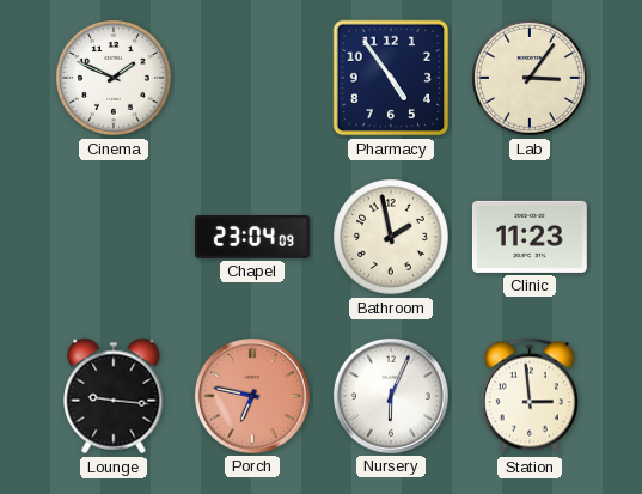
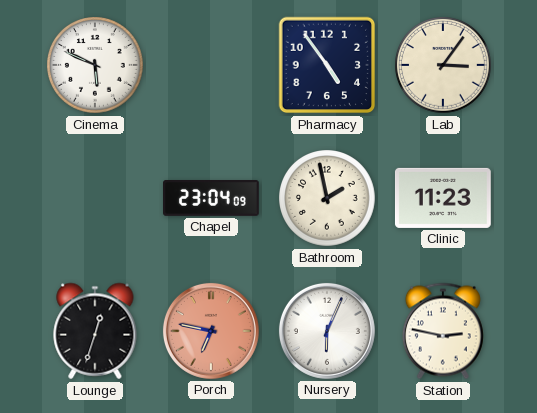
Cinema: 1:49 -> 5:49
Lounge: 9:16 -> 12:33
Station: 2:59 -> 2:47
